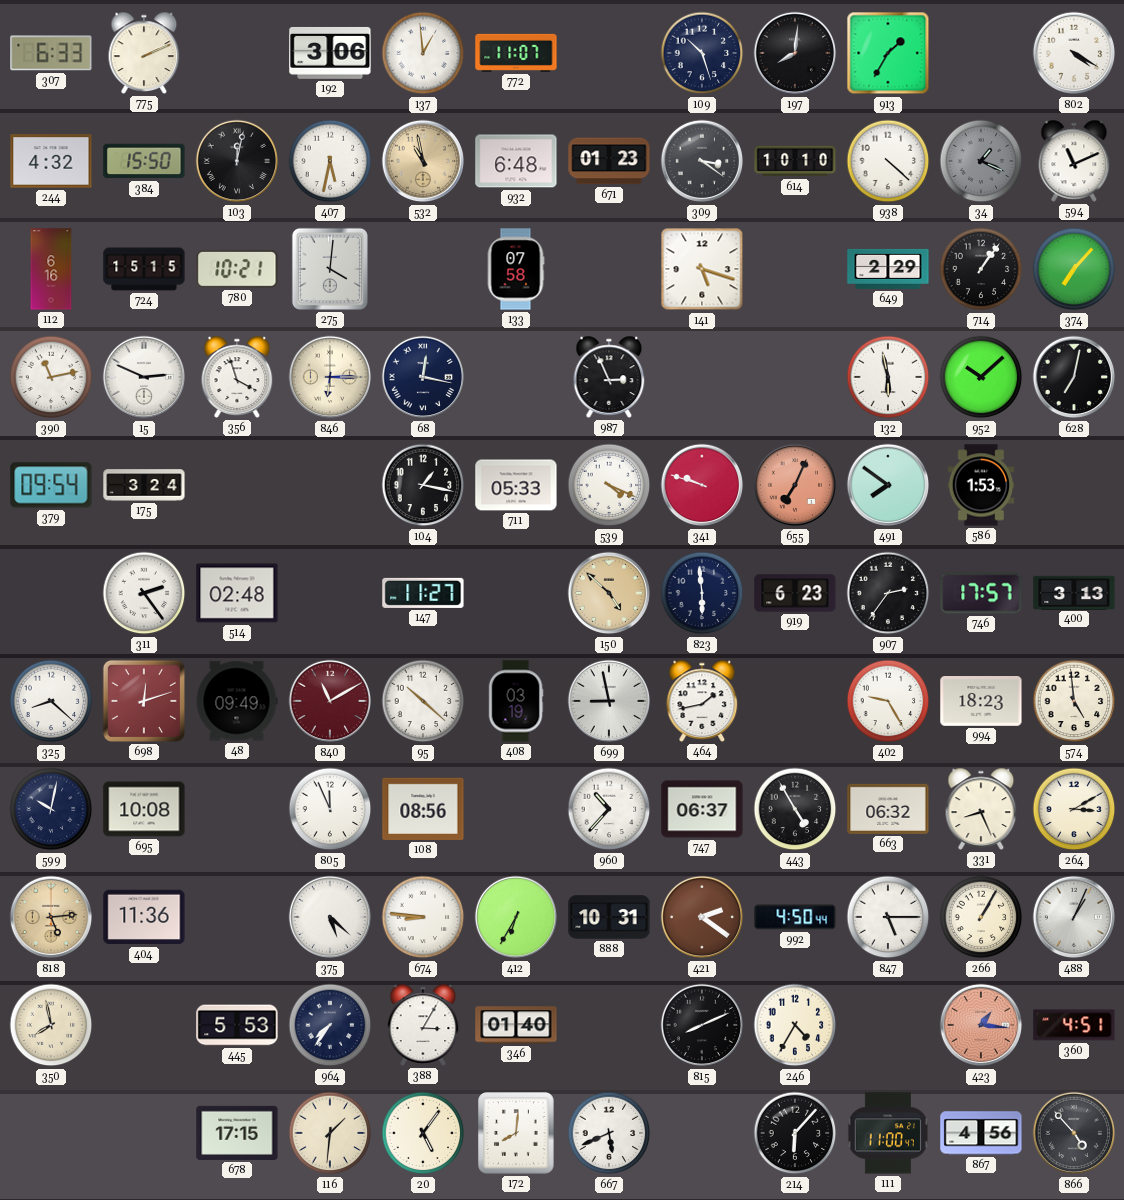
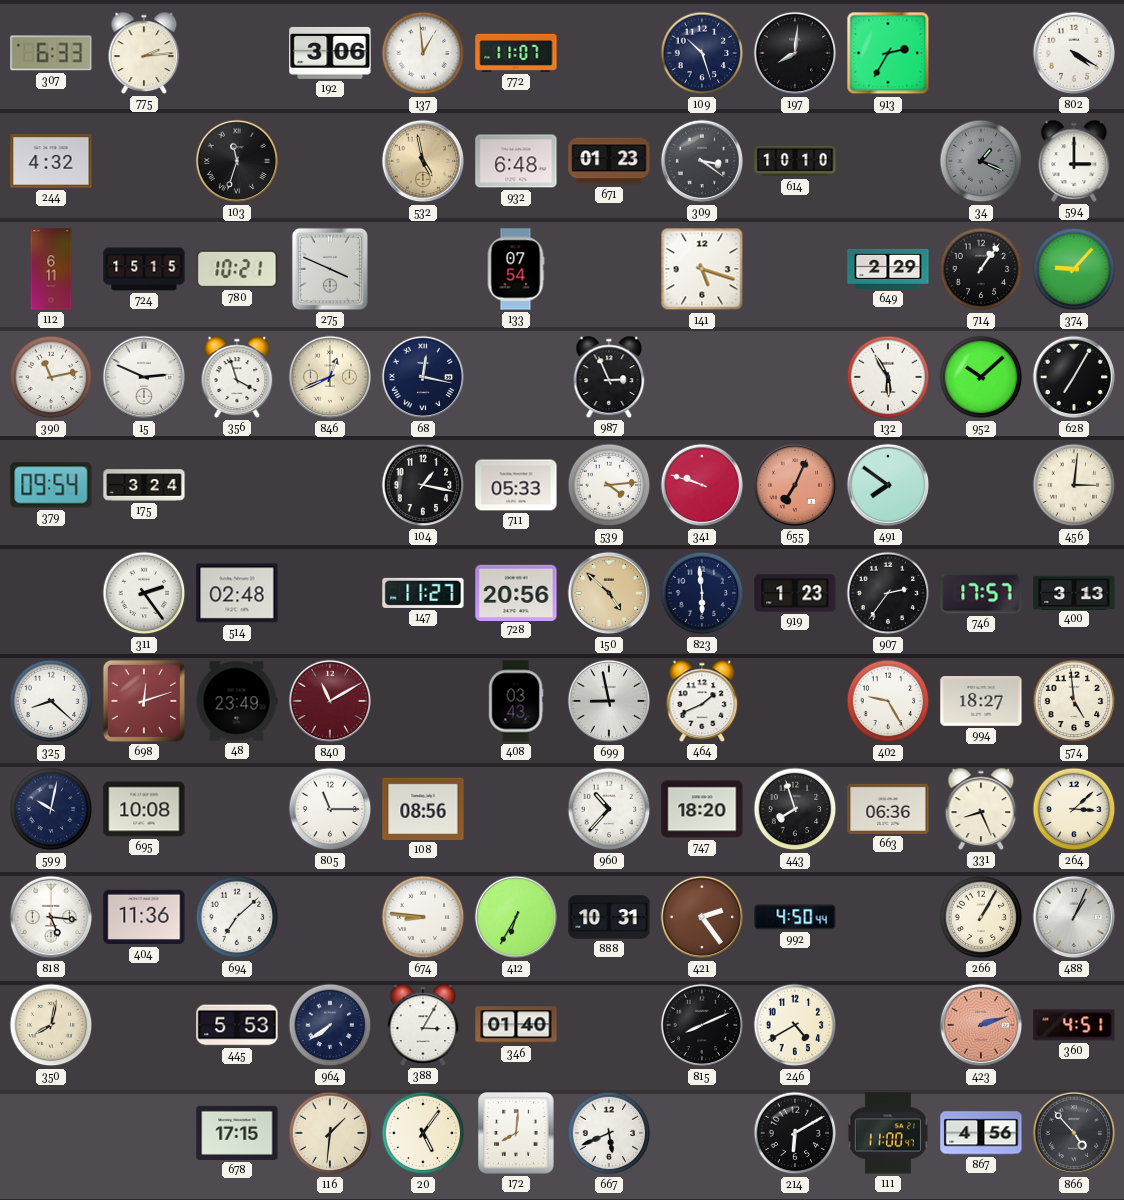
775: 2:11 -> 2:14
913: 1:35 -> 2:35
384: 15:50 -> none
103: 12:02 -> 11:33
407: 5:32 -> none
532: 10:58 -> 4:58
938: 4:22 -> none
594: 11:11 -> 3:00
112: 6:16 -> 6:11
275: 4:01 -> 3:49
133: 07:58 -> 07:54
374: 7:07 -> 9:07
846: 6:15 -> 12:41
132: 5:58 -> 5:55
628: 7:02 -> 7:05
539: 4:19 -> 4:14
586: 1:53 -> none
456: none -> 3:01
728: none -> 20:56
919: 6:23 -> 1:23
48: 09:49 -> 23:49
95: 10:22 -> none
408: 03:19 -> 03:43
464: 1:43 -> 1:41
994: 18:23 -> 18:27
805: 11:56 -> 11:15
747: 06:37 -> 18:20
443: 4:55 -> 7:57
663: 06:32 -> 06:36
264: 3:10 -> 3:08
818: 5:14 -> 5:16
818 dial: champagne -> white
694: none -> 7:08
375: 5:22 -> none
421: 2:21 -> 2:24
847: 5:15 -> none
350: 7:58 -> 8:02
964: 7:36 -> 7:39
246: 4:35 -> 4:40
423: 1:16 -> 2:12
214: 6:07 -> 6:10
